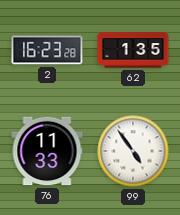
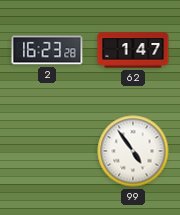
62: 1:35 -> 1:47
76: 11:33 -> none
